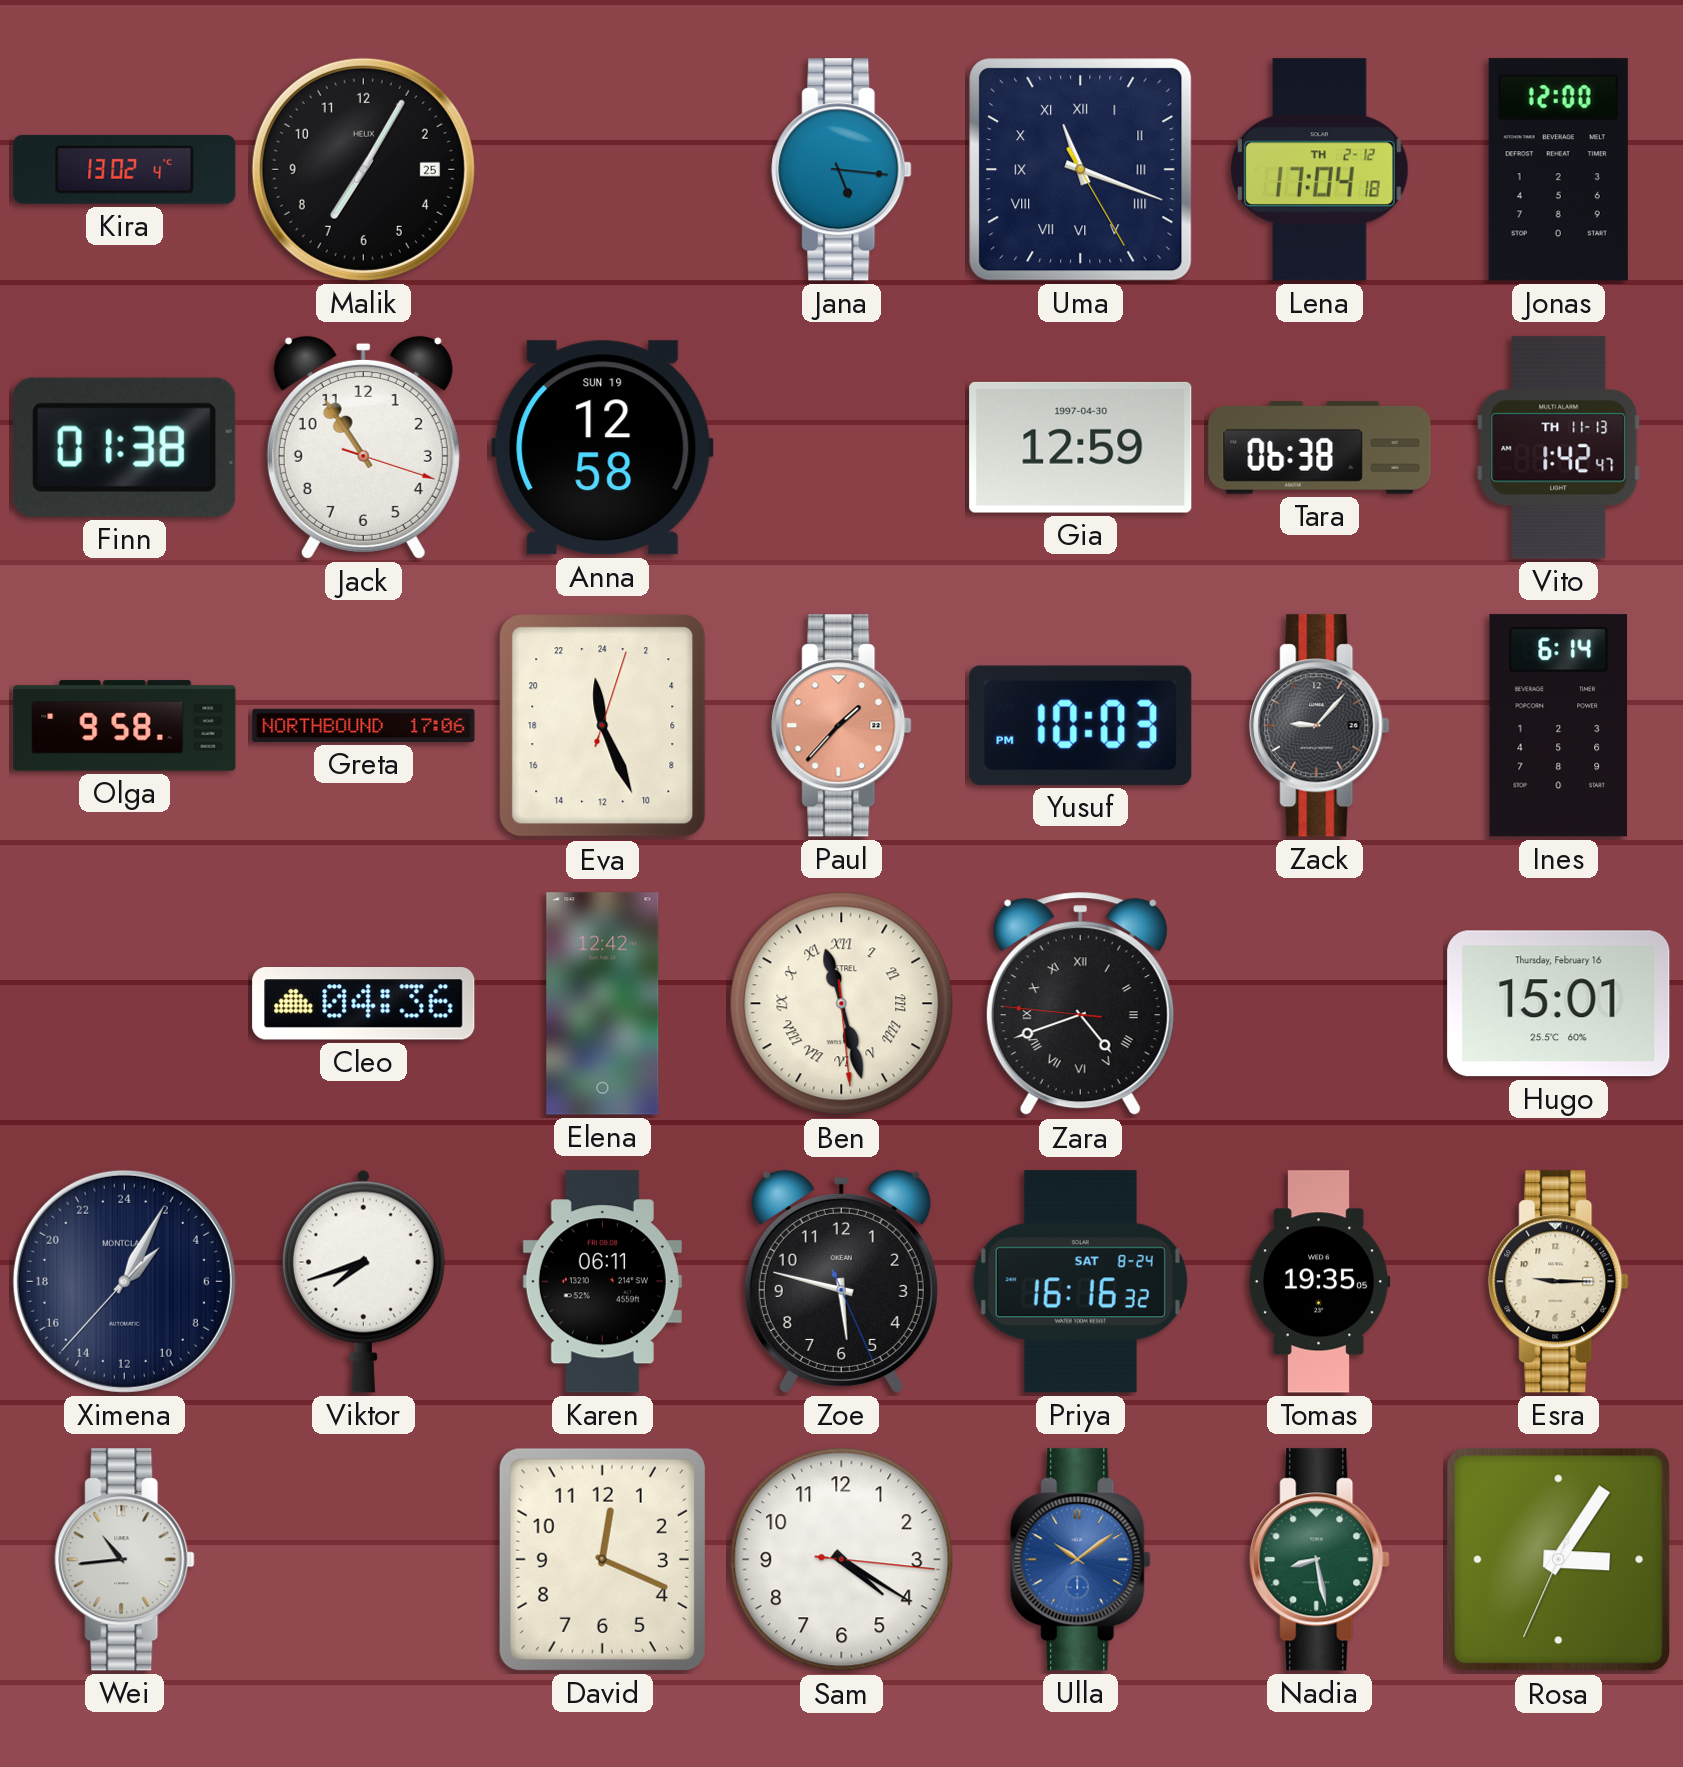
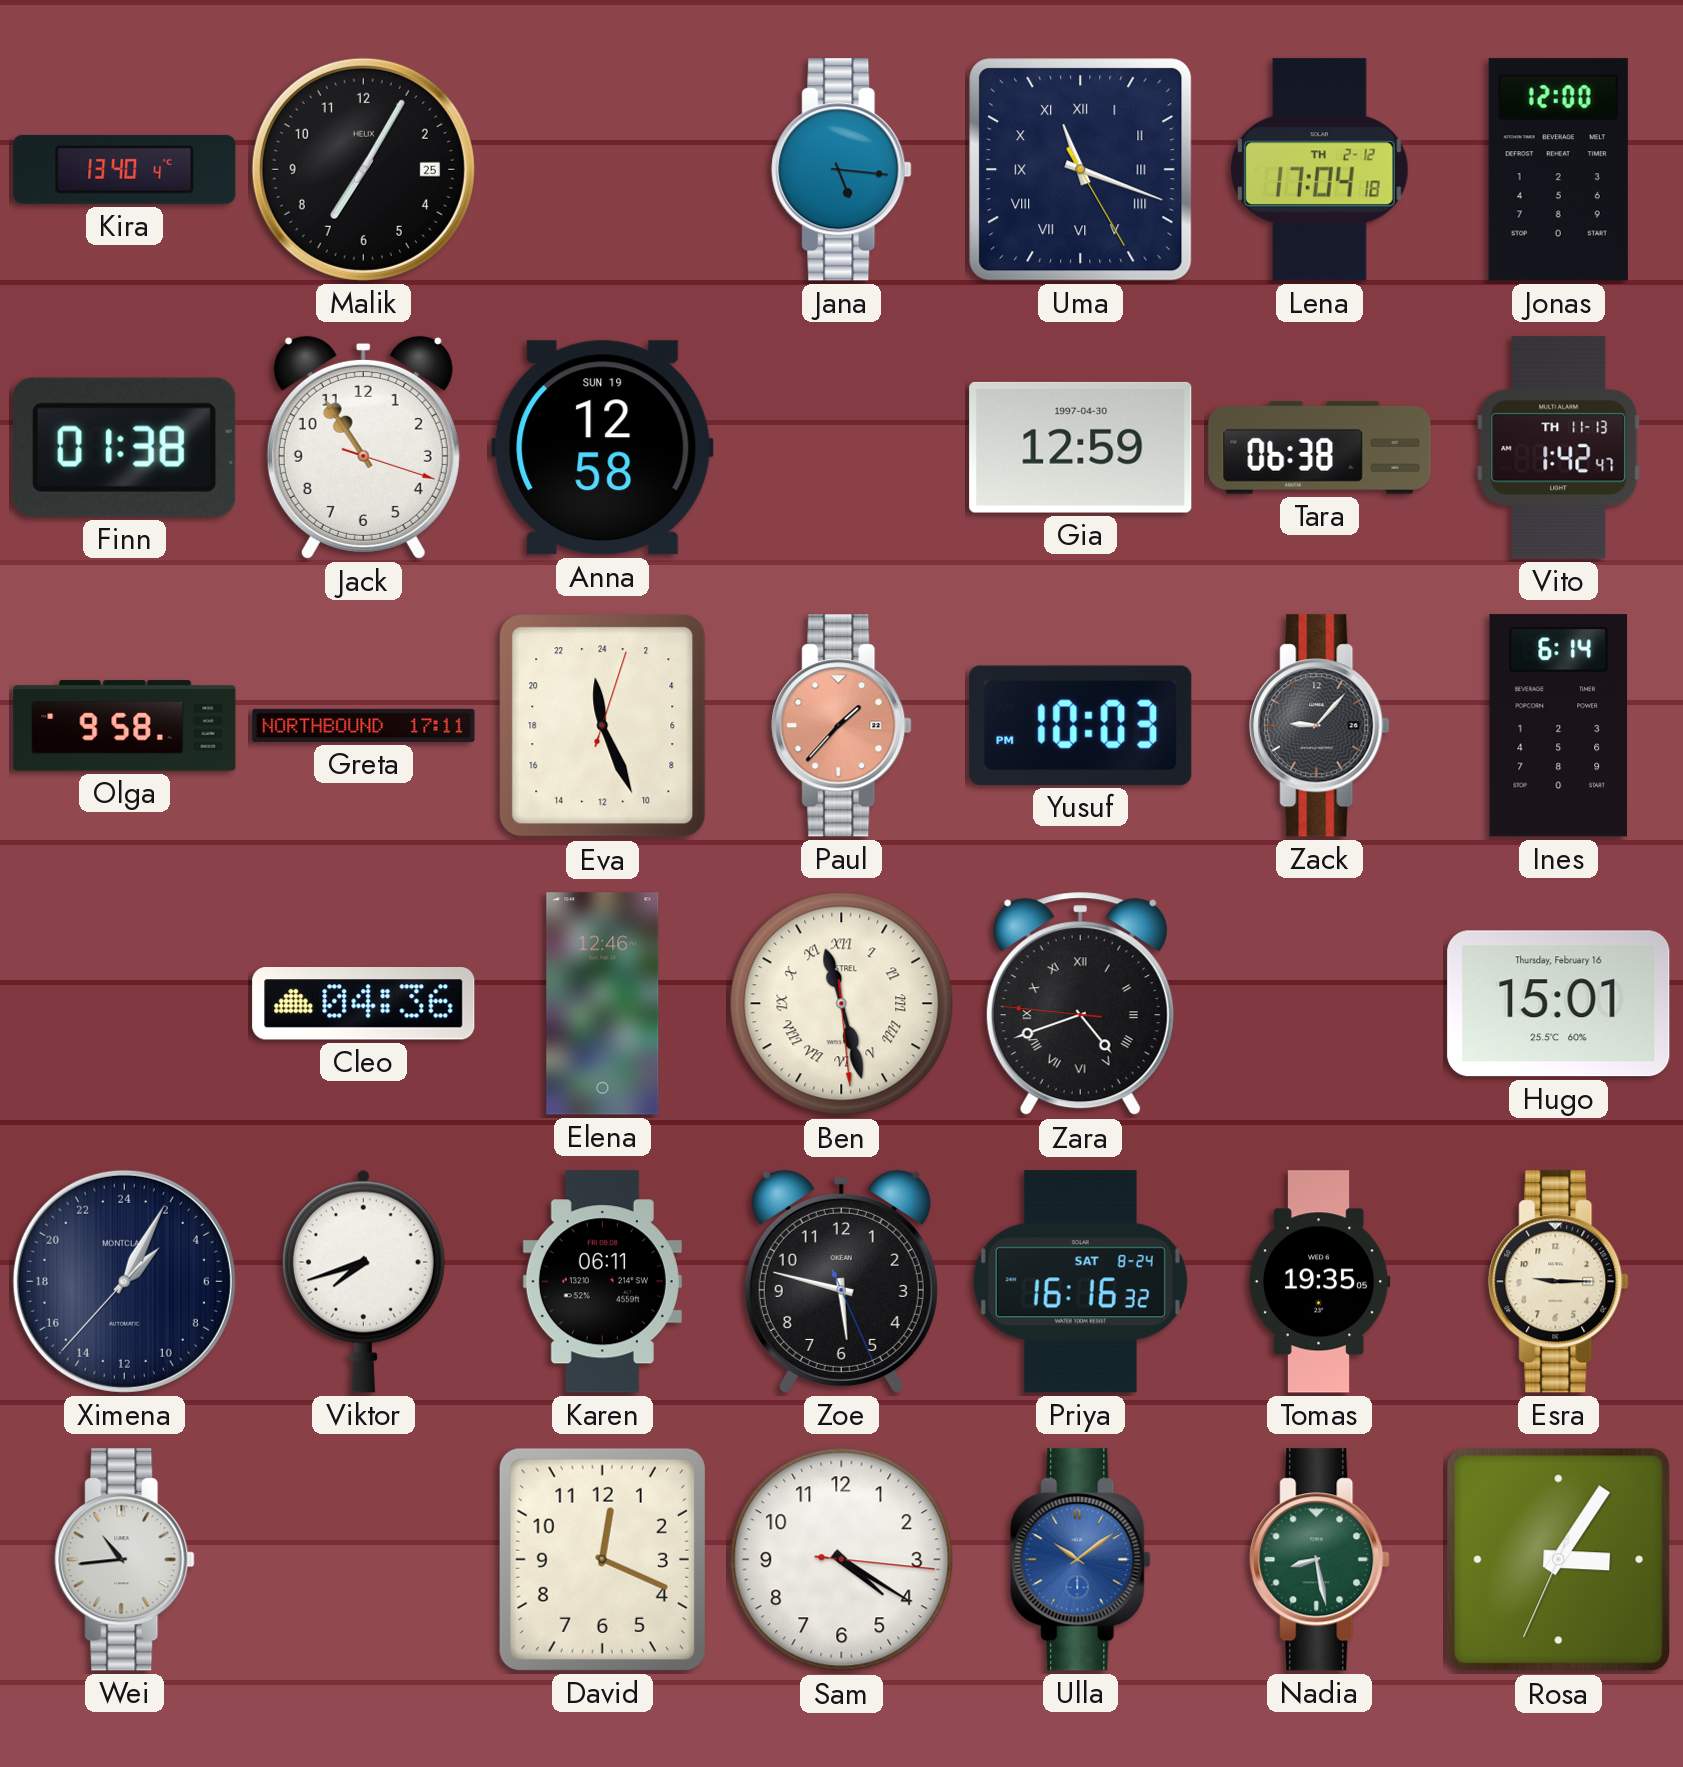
Kira: 13:02 -> 13:40
Greta: 17:06 -> 17:11
Elena: 12:42 -> 12:46
